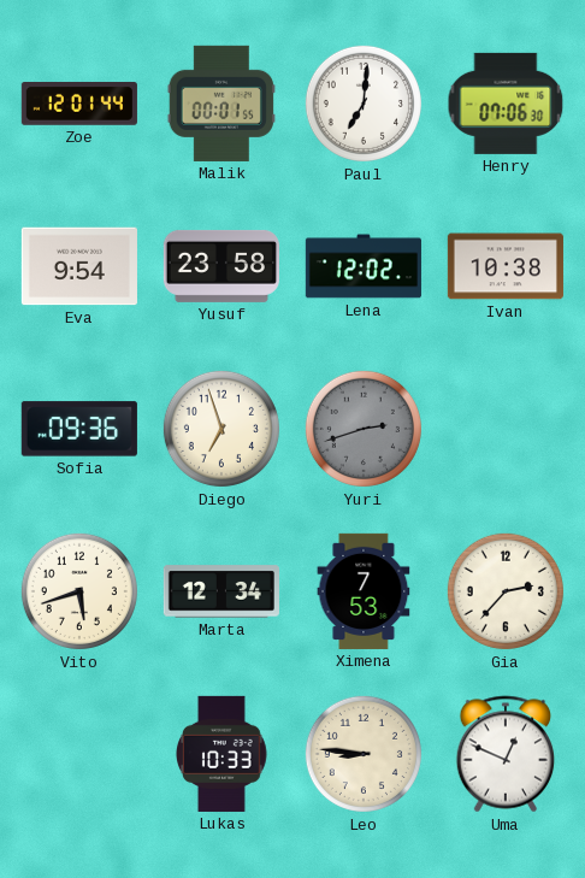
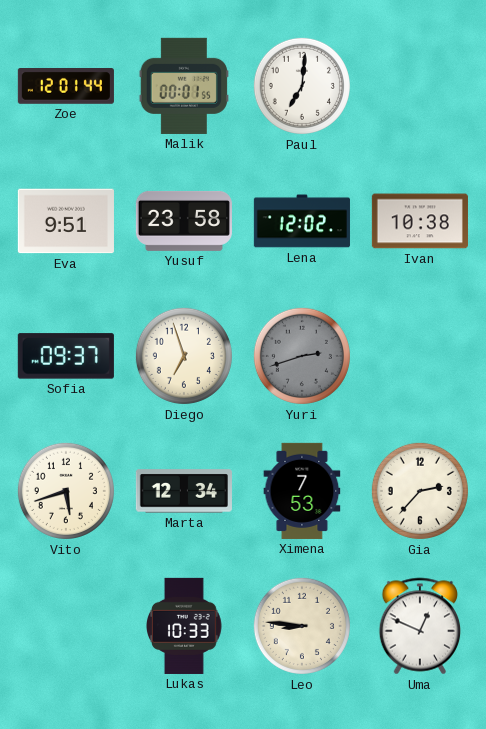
Henry: 07:06 -> none
Eva: 9:54 -> 9:51
Sofia: 09:36 -> 09:37
